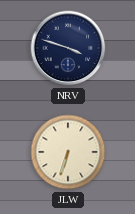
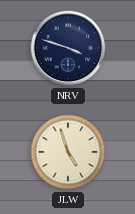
JLW: 6:33 -> 4:57
